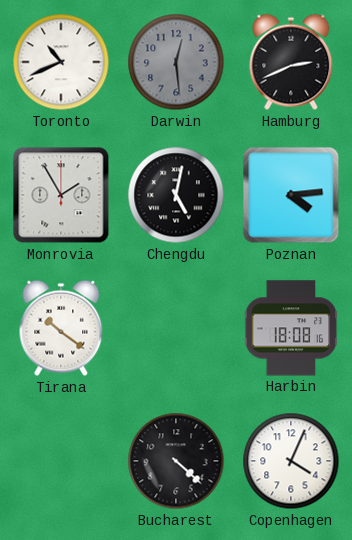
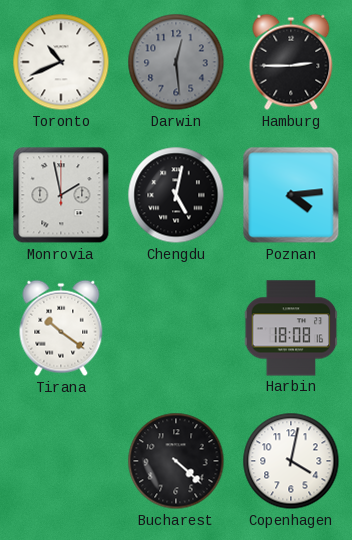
Hamburg: 2:41 -> 2:45
Monrovia: 1:55 -> 1:58
Copenhagen: 4:04 -> 4:02
